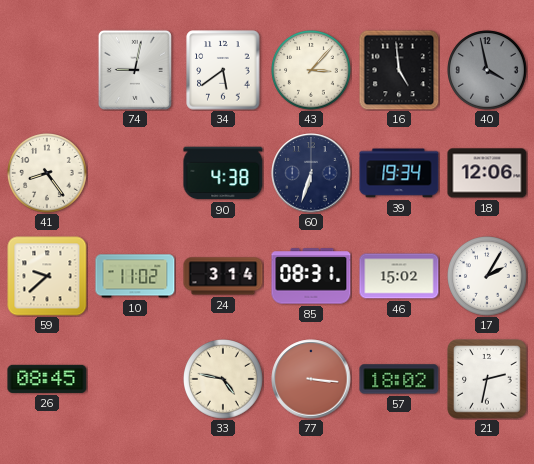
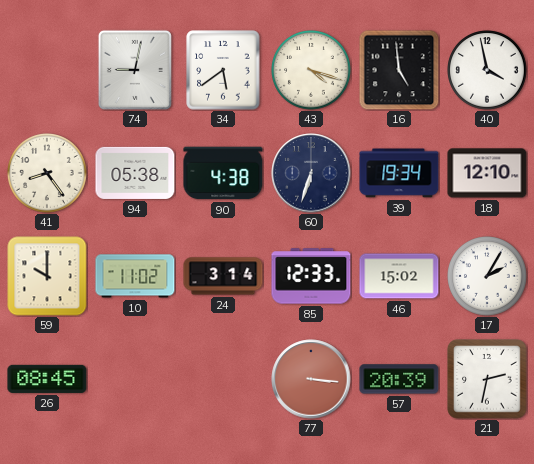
43: 3:07 -> 4:18
40 dial: grey -> white
94: none -> 05:38
18: 12:06 -> 12:10
59: 9:38 -> 10:00
85: 08:31 -> 12:33
33: 4:47 -> none
57: 18:02 -> 20:39
